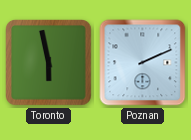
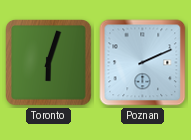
Toronto: 5:58 -> 6:03
